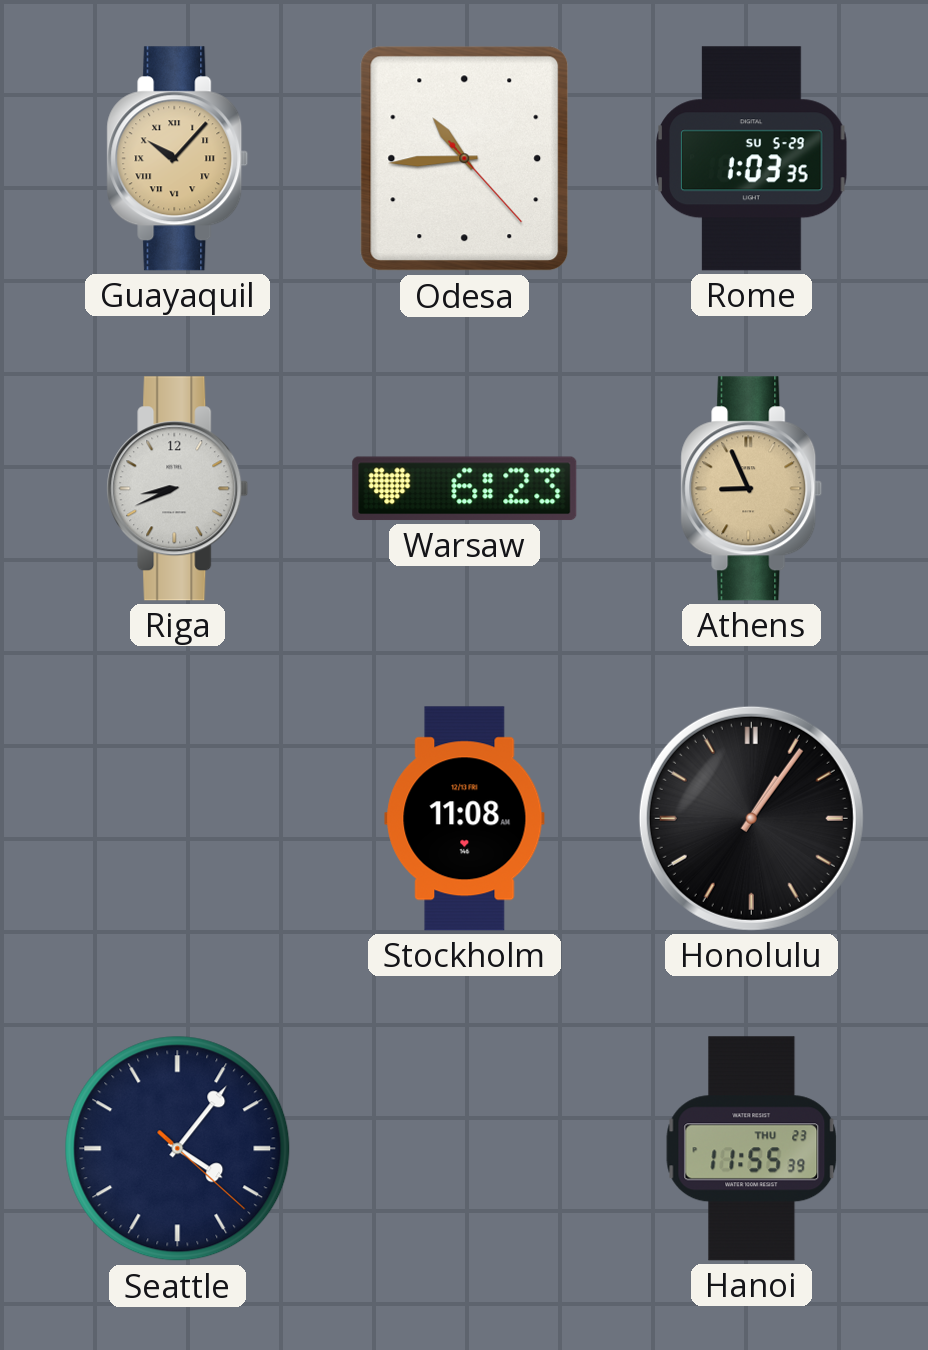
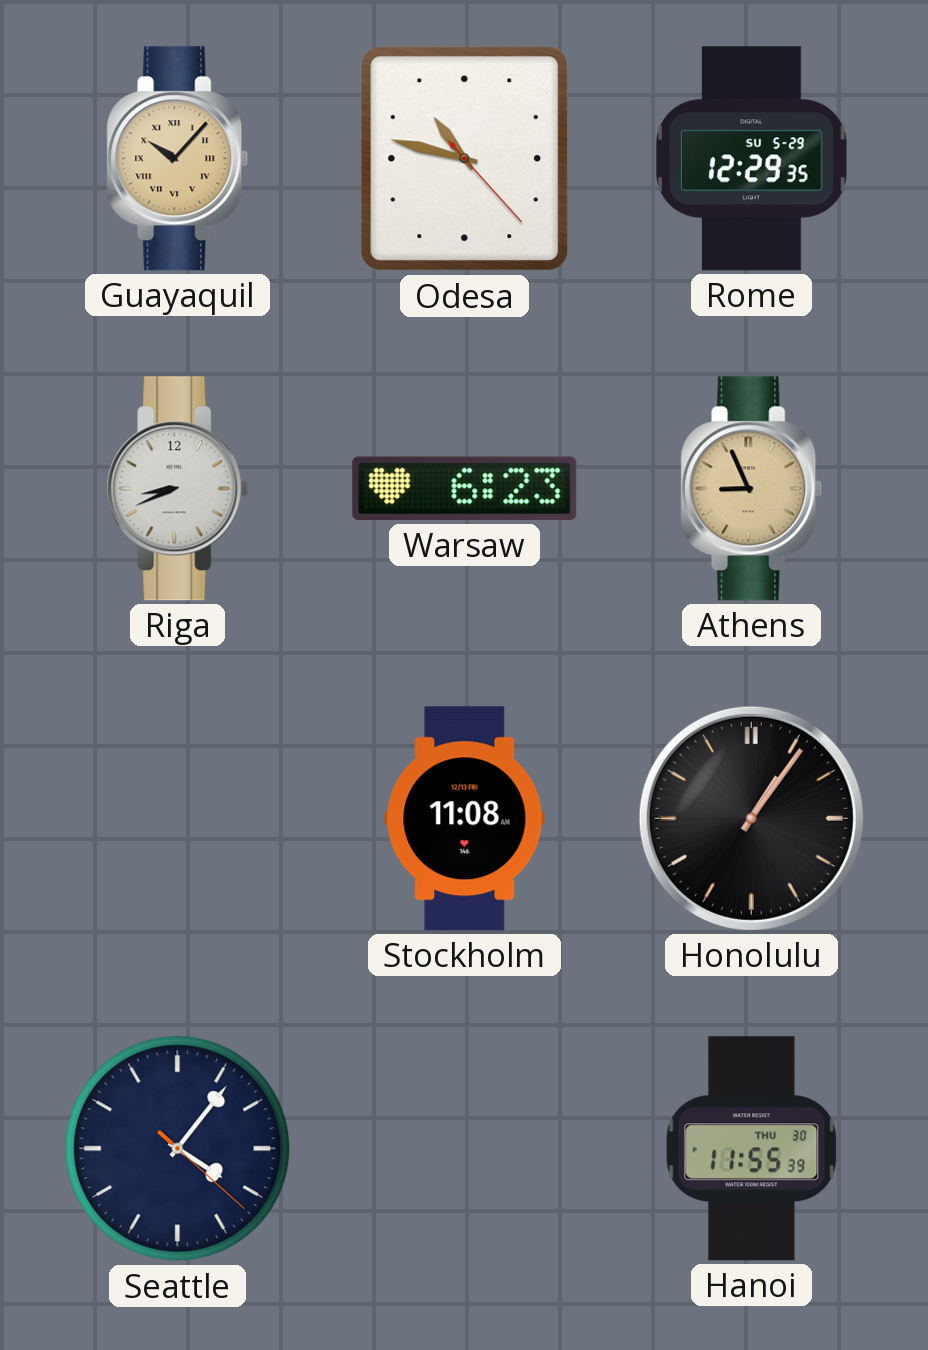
Odesa: 10:44 -> 10:47
Rome: 1:03 -> 12:29
Hanoi date: THU 23 -> THU 30
